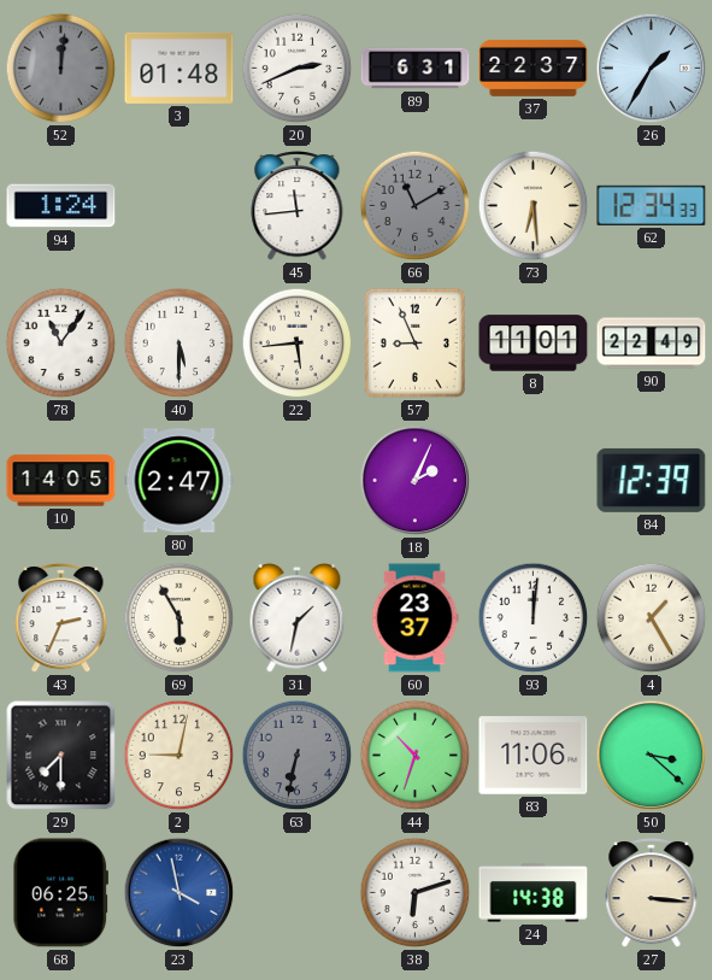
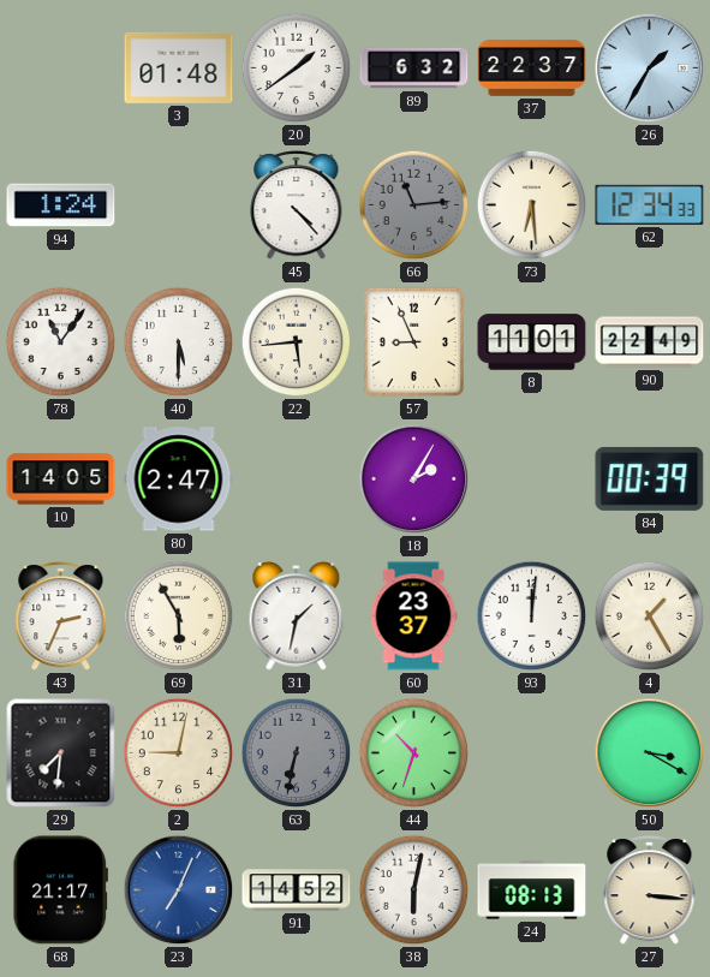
52: 12:01 -> none
20: 2:41 -> 1:39
89: 6:31 -> 6:32
45: 11:44 -> 4:23
66: 11:10 -> 11:14
18: 2:04 -> 2:05
84: 12:39 -> 00:39
29: 7:30 -> 7:31
83: 11:06 -> none
50: 3:22 -> 3:20
68: 06:25 -> 21:17
23: 3:58 -> 7:04
91: none -> 14:52
38: 6:12 -> 6:02
24: 14:38 -> 08:13
